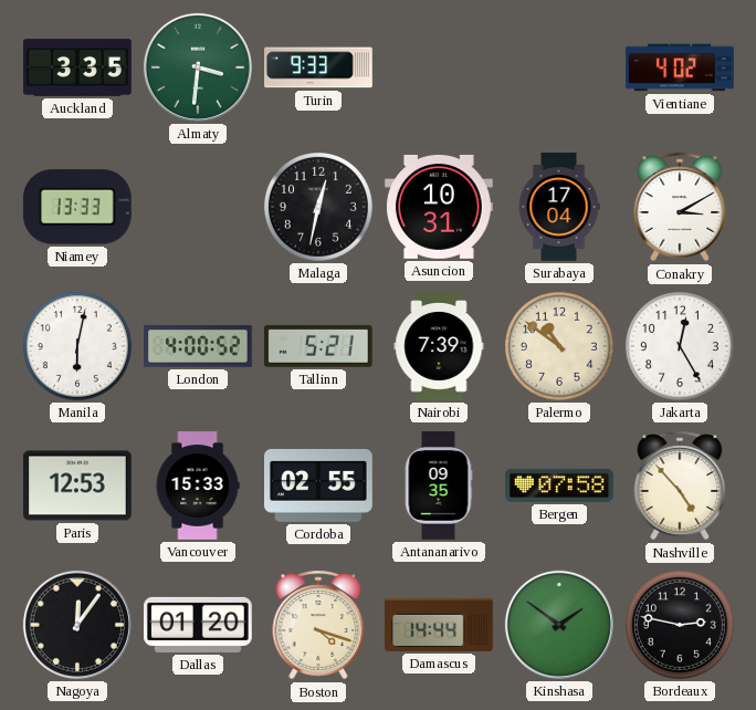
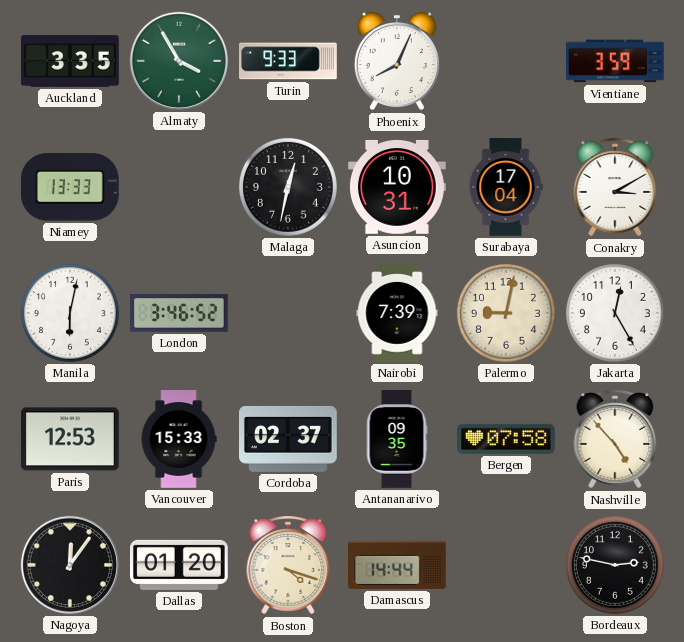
Almaty: 3:31 -> 3:55
Phoenix: none -> 8:04
Vientiane: 4:02 -> 3:59
London: 4:00 -> 3:46
Tallinn: 5:21 -> none
Palermo: 10:51 -> 9:02
Cordoba: 02:55 -> 02:37
Kinshasa: 1:51 -> none
